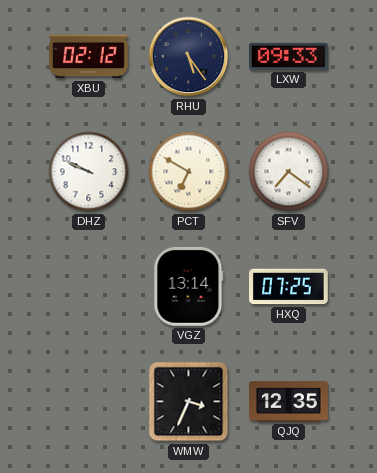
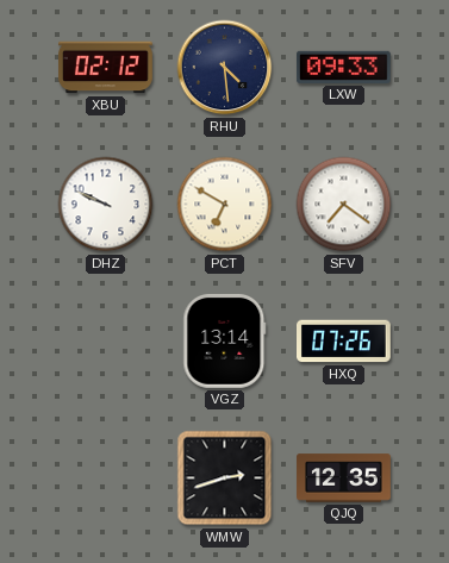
RHU: 5:24 -> 4:29
HXQ: 07:25 -> 07:26
WMW: 3:34 -> 2:42
